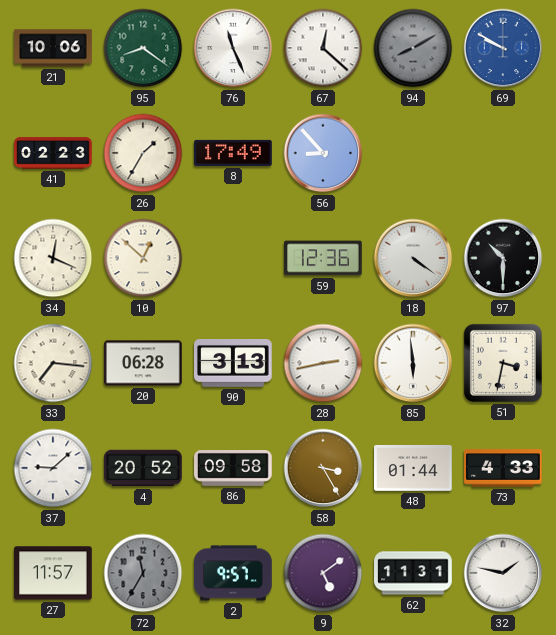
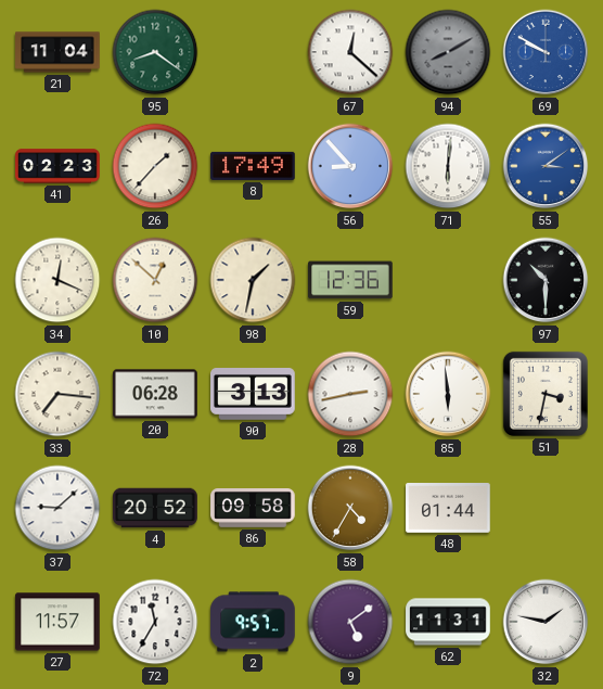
21: 10:06 -> 11:04
76: 11:26 -> none
26: 1:35 -> 1:37
71: none -> 6:01
55: none -> 3:09
98: none -> 1:32
18: 4:21 -> none
58: 3:25 -> 4:35
73: 4:33 -> none
72 dial: grey -> white
